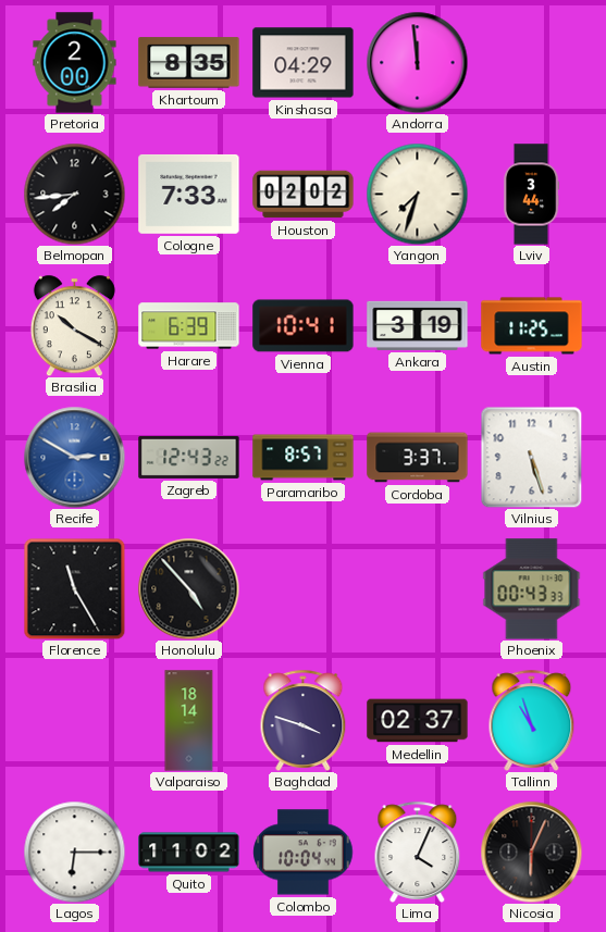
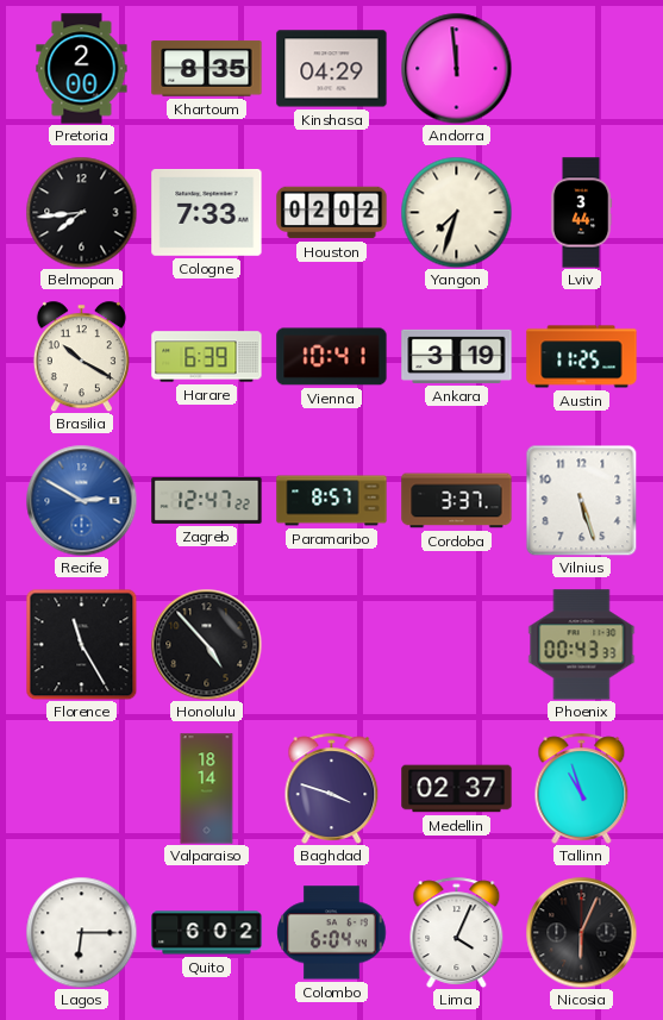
Zagreb: 12:43 -> 12:47
Quito: 11:02 -> 6:02
Colombo: 10:04 -> 6:04
